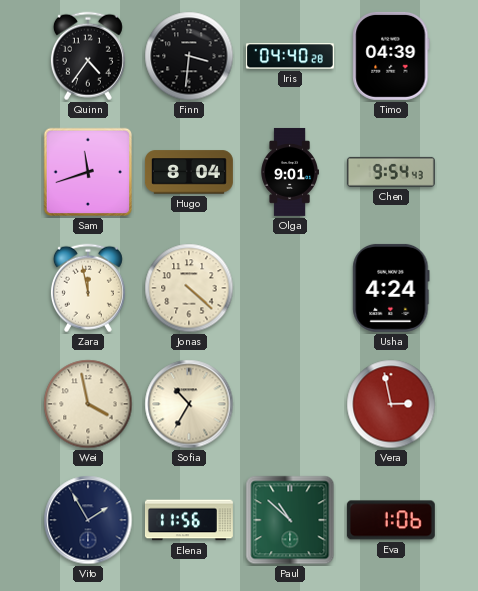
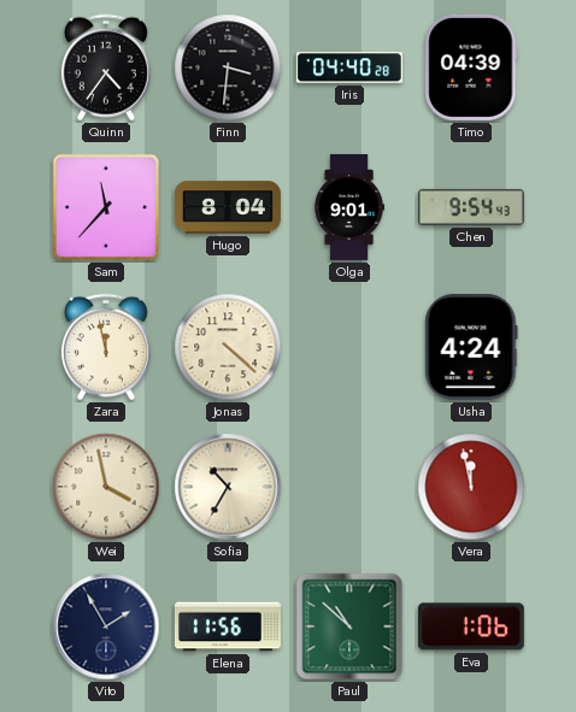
Sam: 11:42 -> 11:37
Vera: 2:58 -> 11:58
